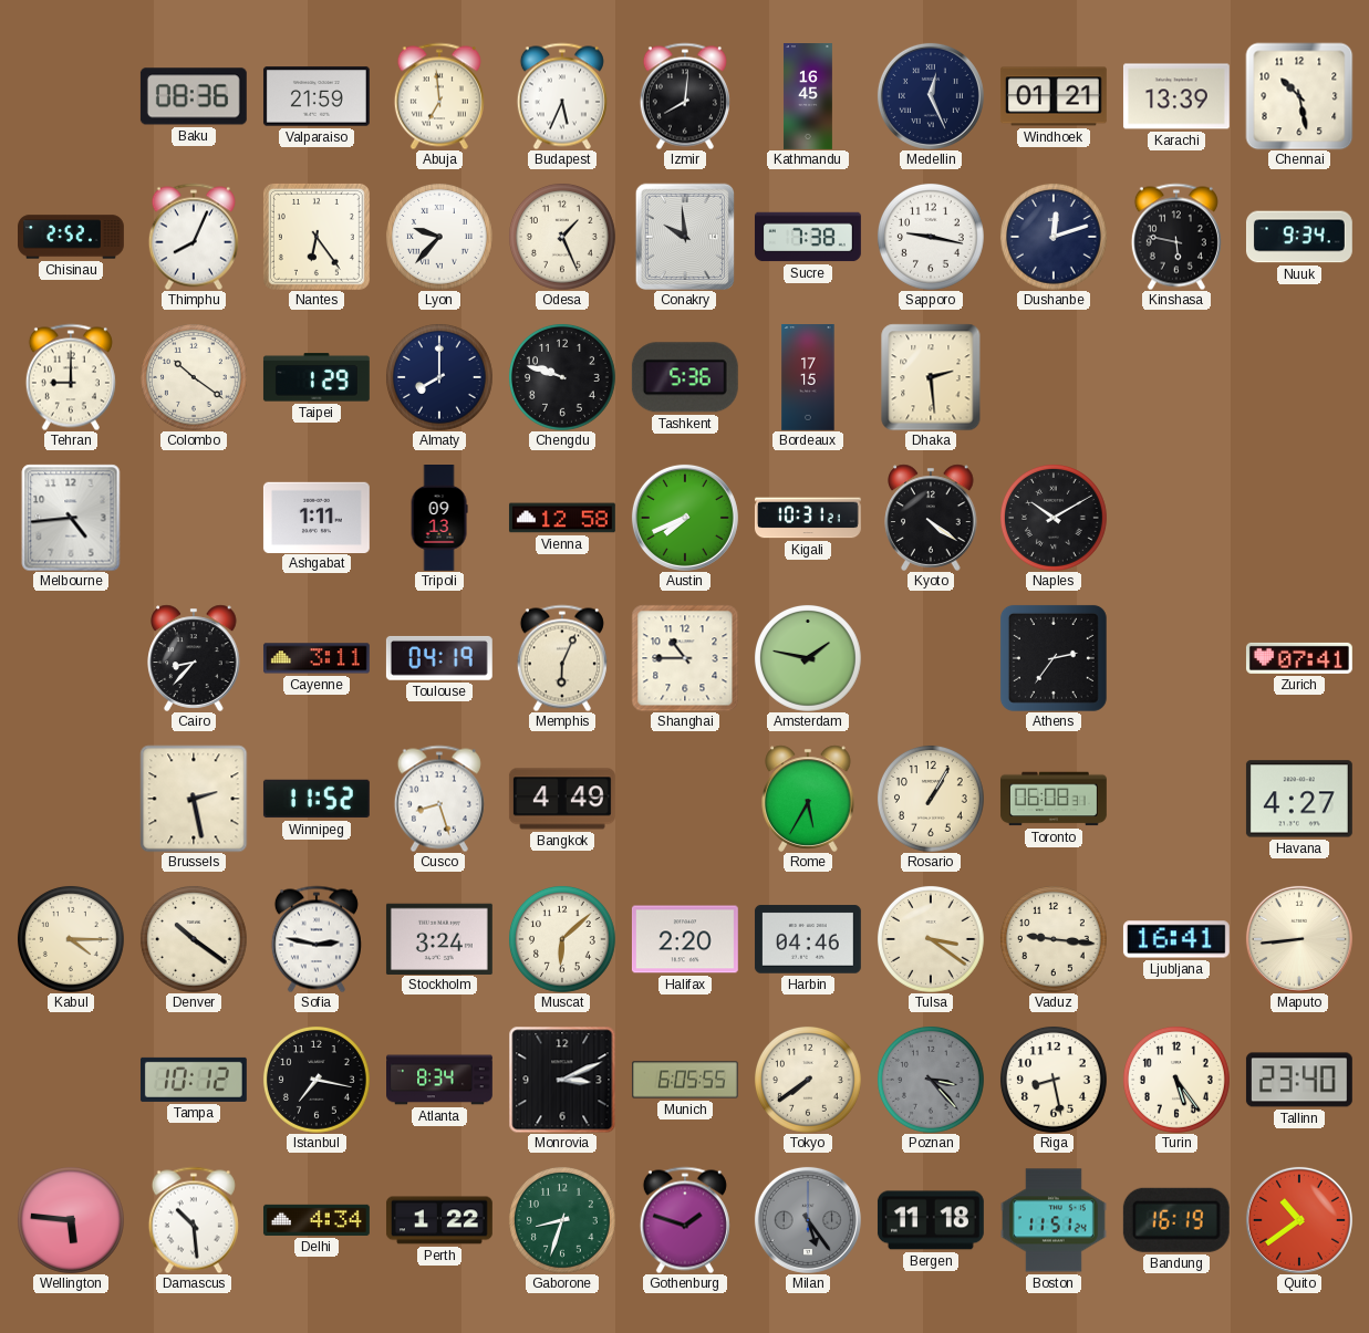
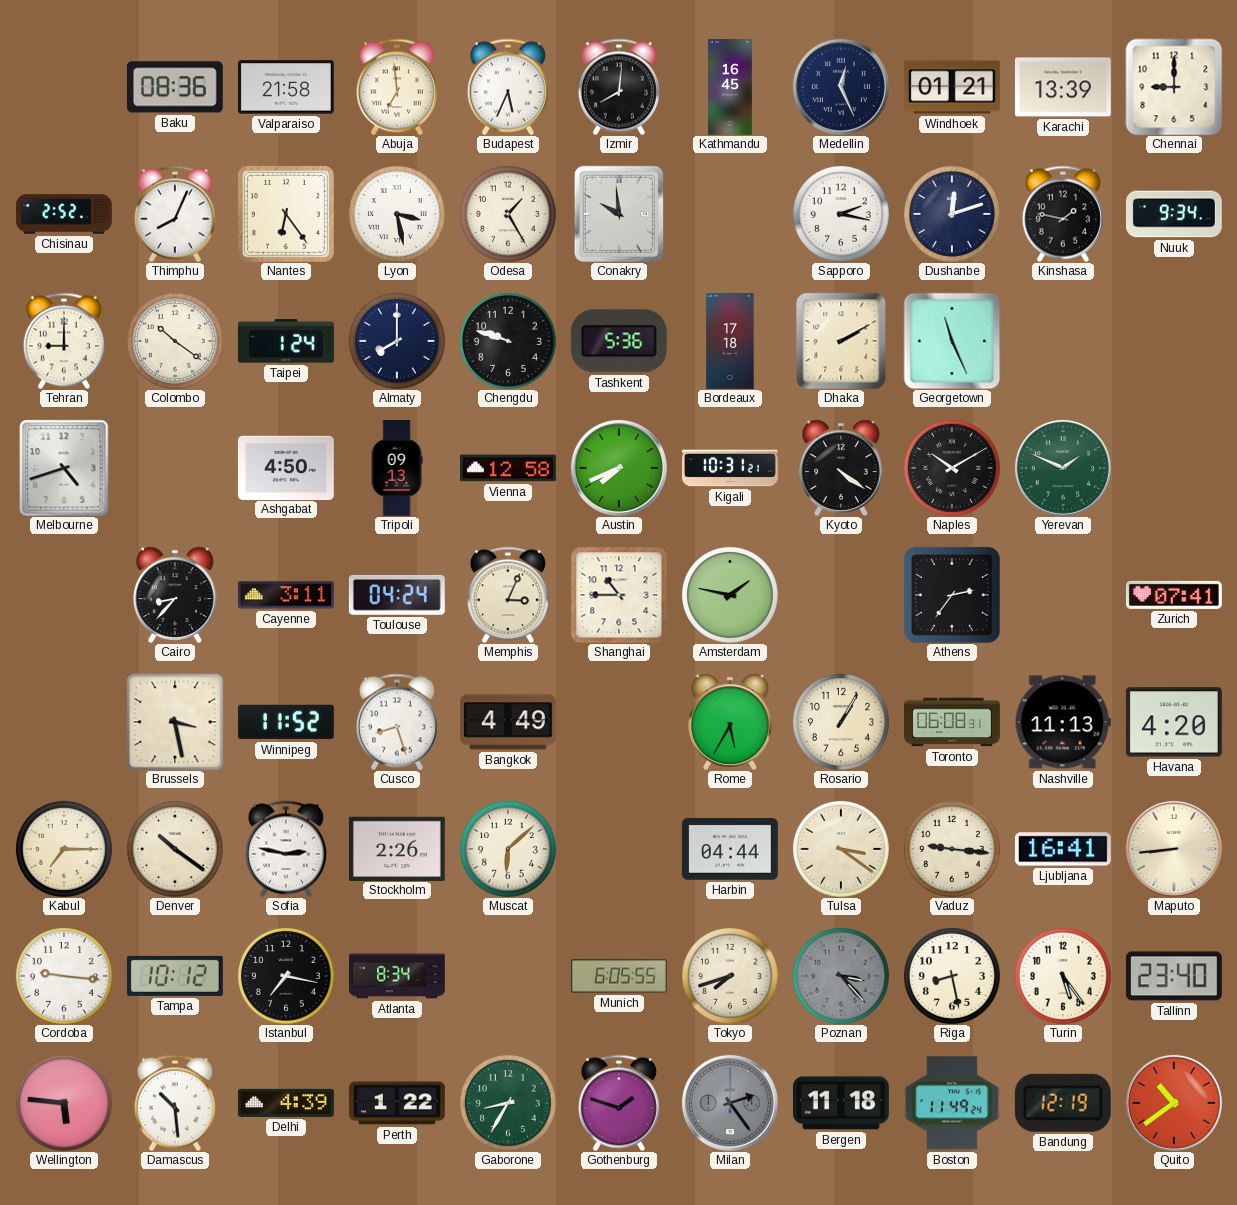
Valparaiso: 21:59 -> 21:58
Chennai: 10:28 -> 9:00
Lyon: 9:37 -> 3:28
Odesa: 1:26 -> 1:25
Sucre: 7:38 -> none
Sapporo: 9:17 -> 2:17
Kinshasa: 5:47 -> 1:47
Taipei: 1:29 -> 1:24
Bordeaux: 17:15 -> 17:18
Dhaka: 2:29 -> 2:10
Georgetown: none -> 11:26
Melbourne: 4:44 -> 4:42
Ashgabat: 1:11 -> 4:50
Yerevan: none -> 1:49
Toulouse: 04:19 -> 04:24
Memphis: 6:04 -> 3:04
Brussels: 2:28 -> 3:28
Nashville: none -> 11:13
Havana: 4:27 -> 4:20
Kabul: 4:15 -> 7:15
Stockholm: 3:24 -> 2:26
Halifax: 2:20 -> none
Harbin: 04:46 -> 04:44
Cordoba: none -> 9:16
Monrovia: 3:11 -> none
Tokyo: 7:39 -> 7:42
Delhi: 4:34 -> 4:39
Gaborone: 8:33 -> 8:35
Milan: 5:24 -> 2:24
Boston: 11:51 -> 11:49
Bandung: 16:19 -> 12:19
